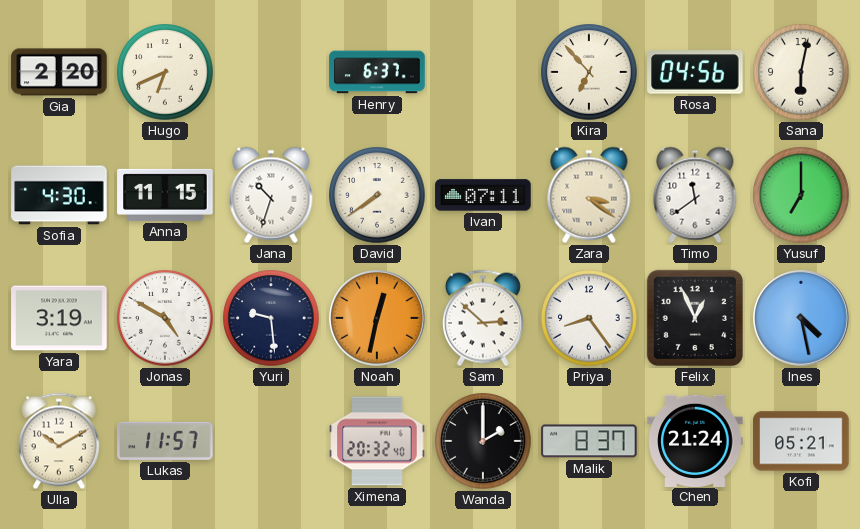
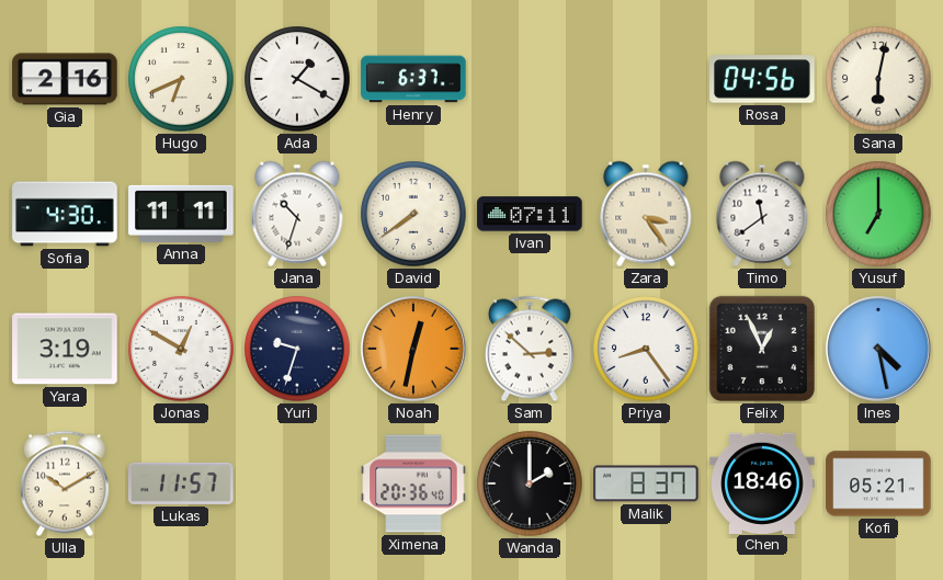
Gia: 2:20 -> 2:16
Ada: none -> 1:20
Kira: 6:53 -> none
Anna: 11:15 -> 11:11
Zara: 3:21 -> 3:24
Jonas: 4:50 -> 12:50
Yuri: 9:29 -> 9:33
Ximena: 20:32 -> 20:36
Chen: 21:24 -> 18:46
